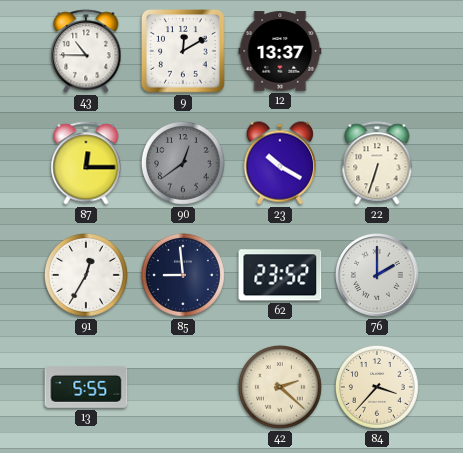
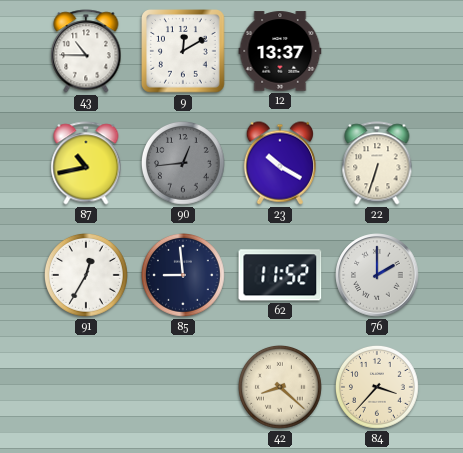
87: 12:15 -> 10:43
90: 12:39 -> 12:44
62: 23:52 -> 11:52
13: 5:55 -> none
42: 2:22 -> 8:22
